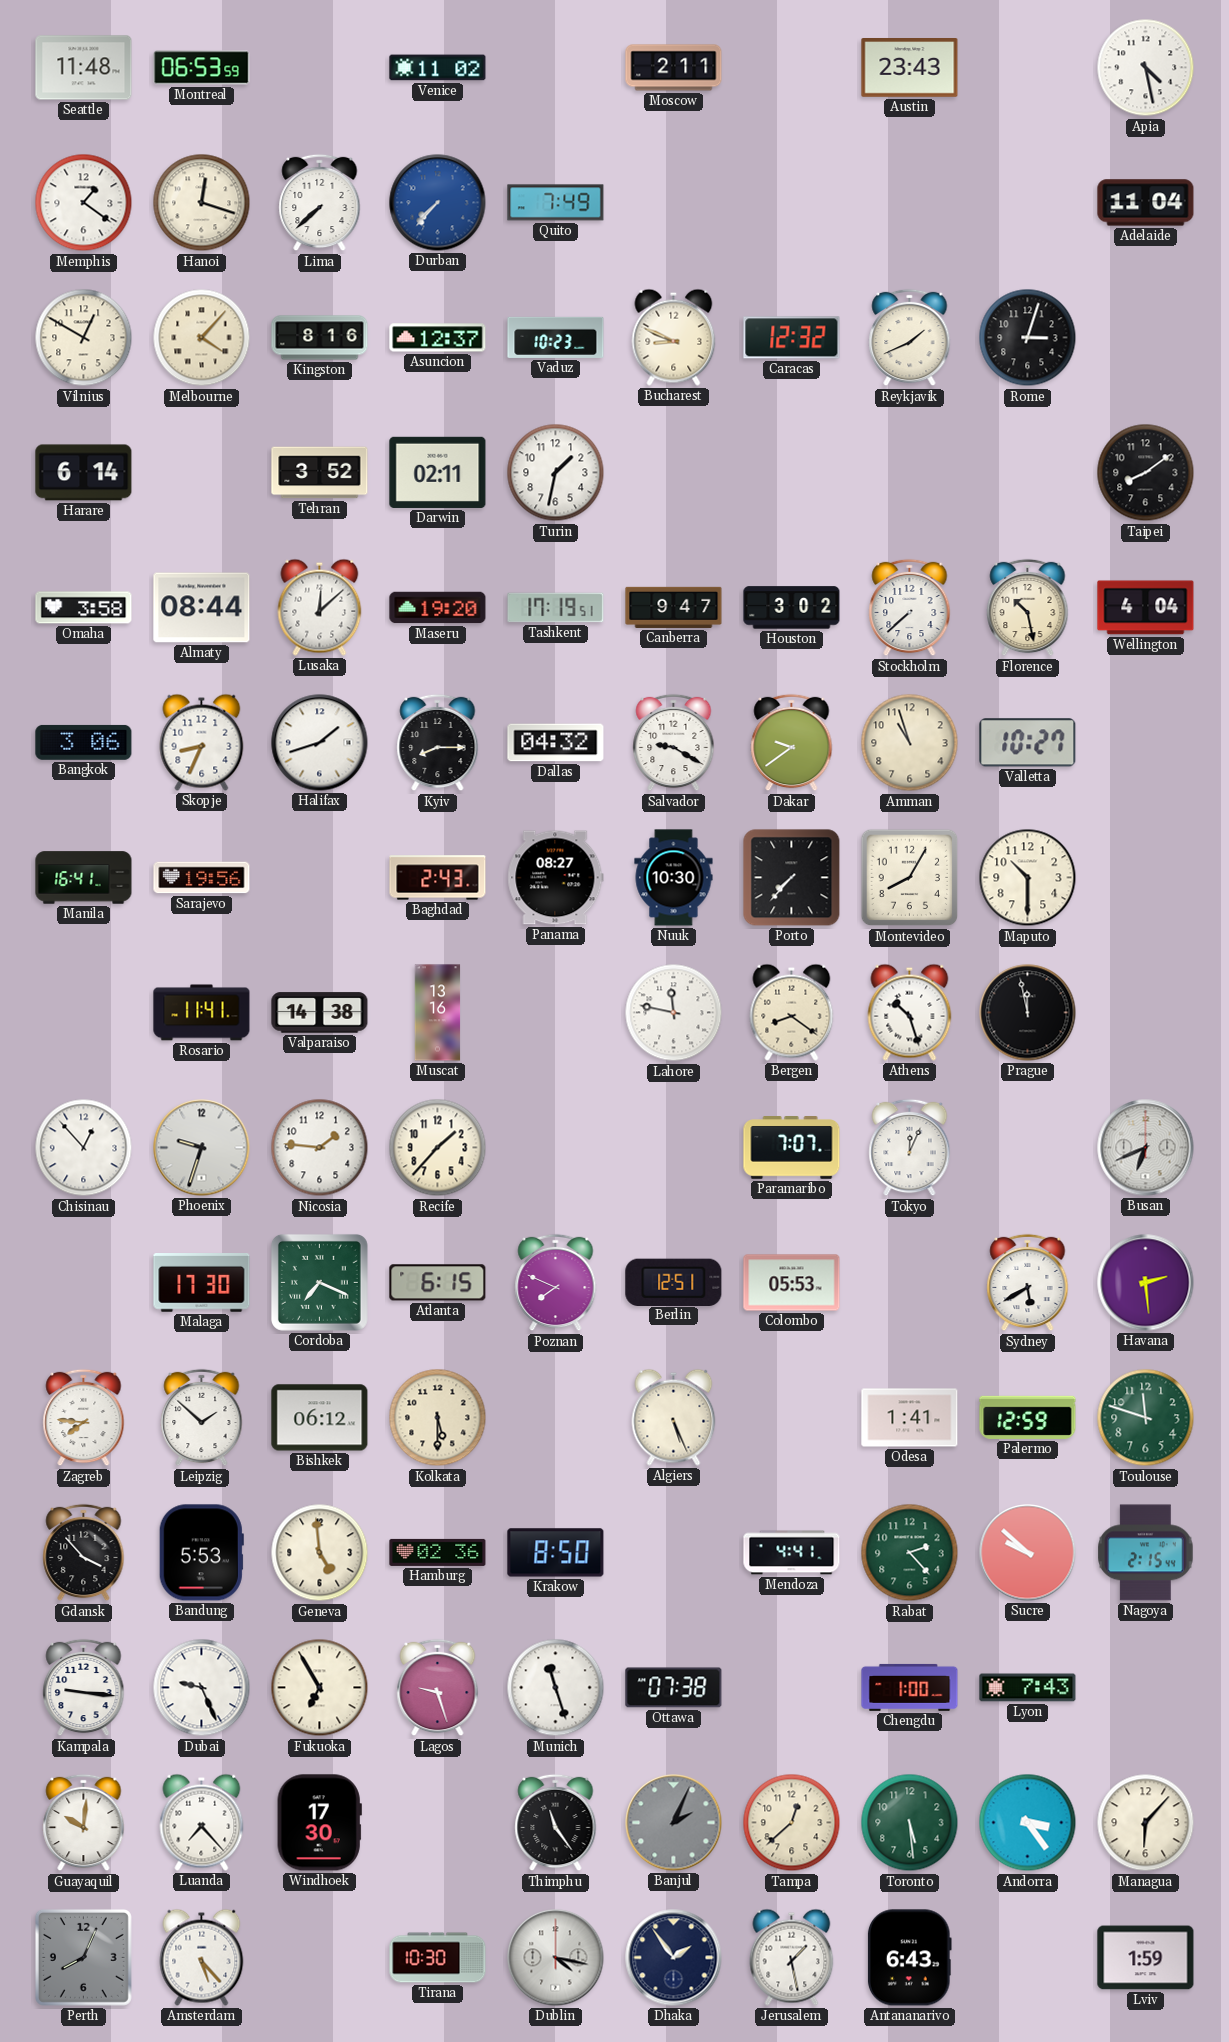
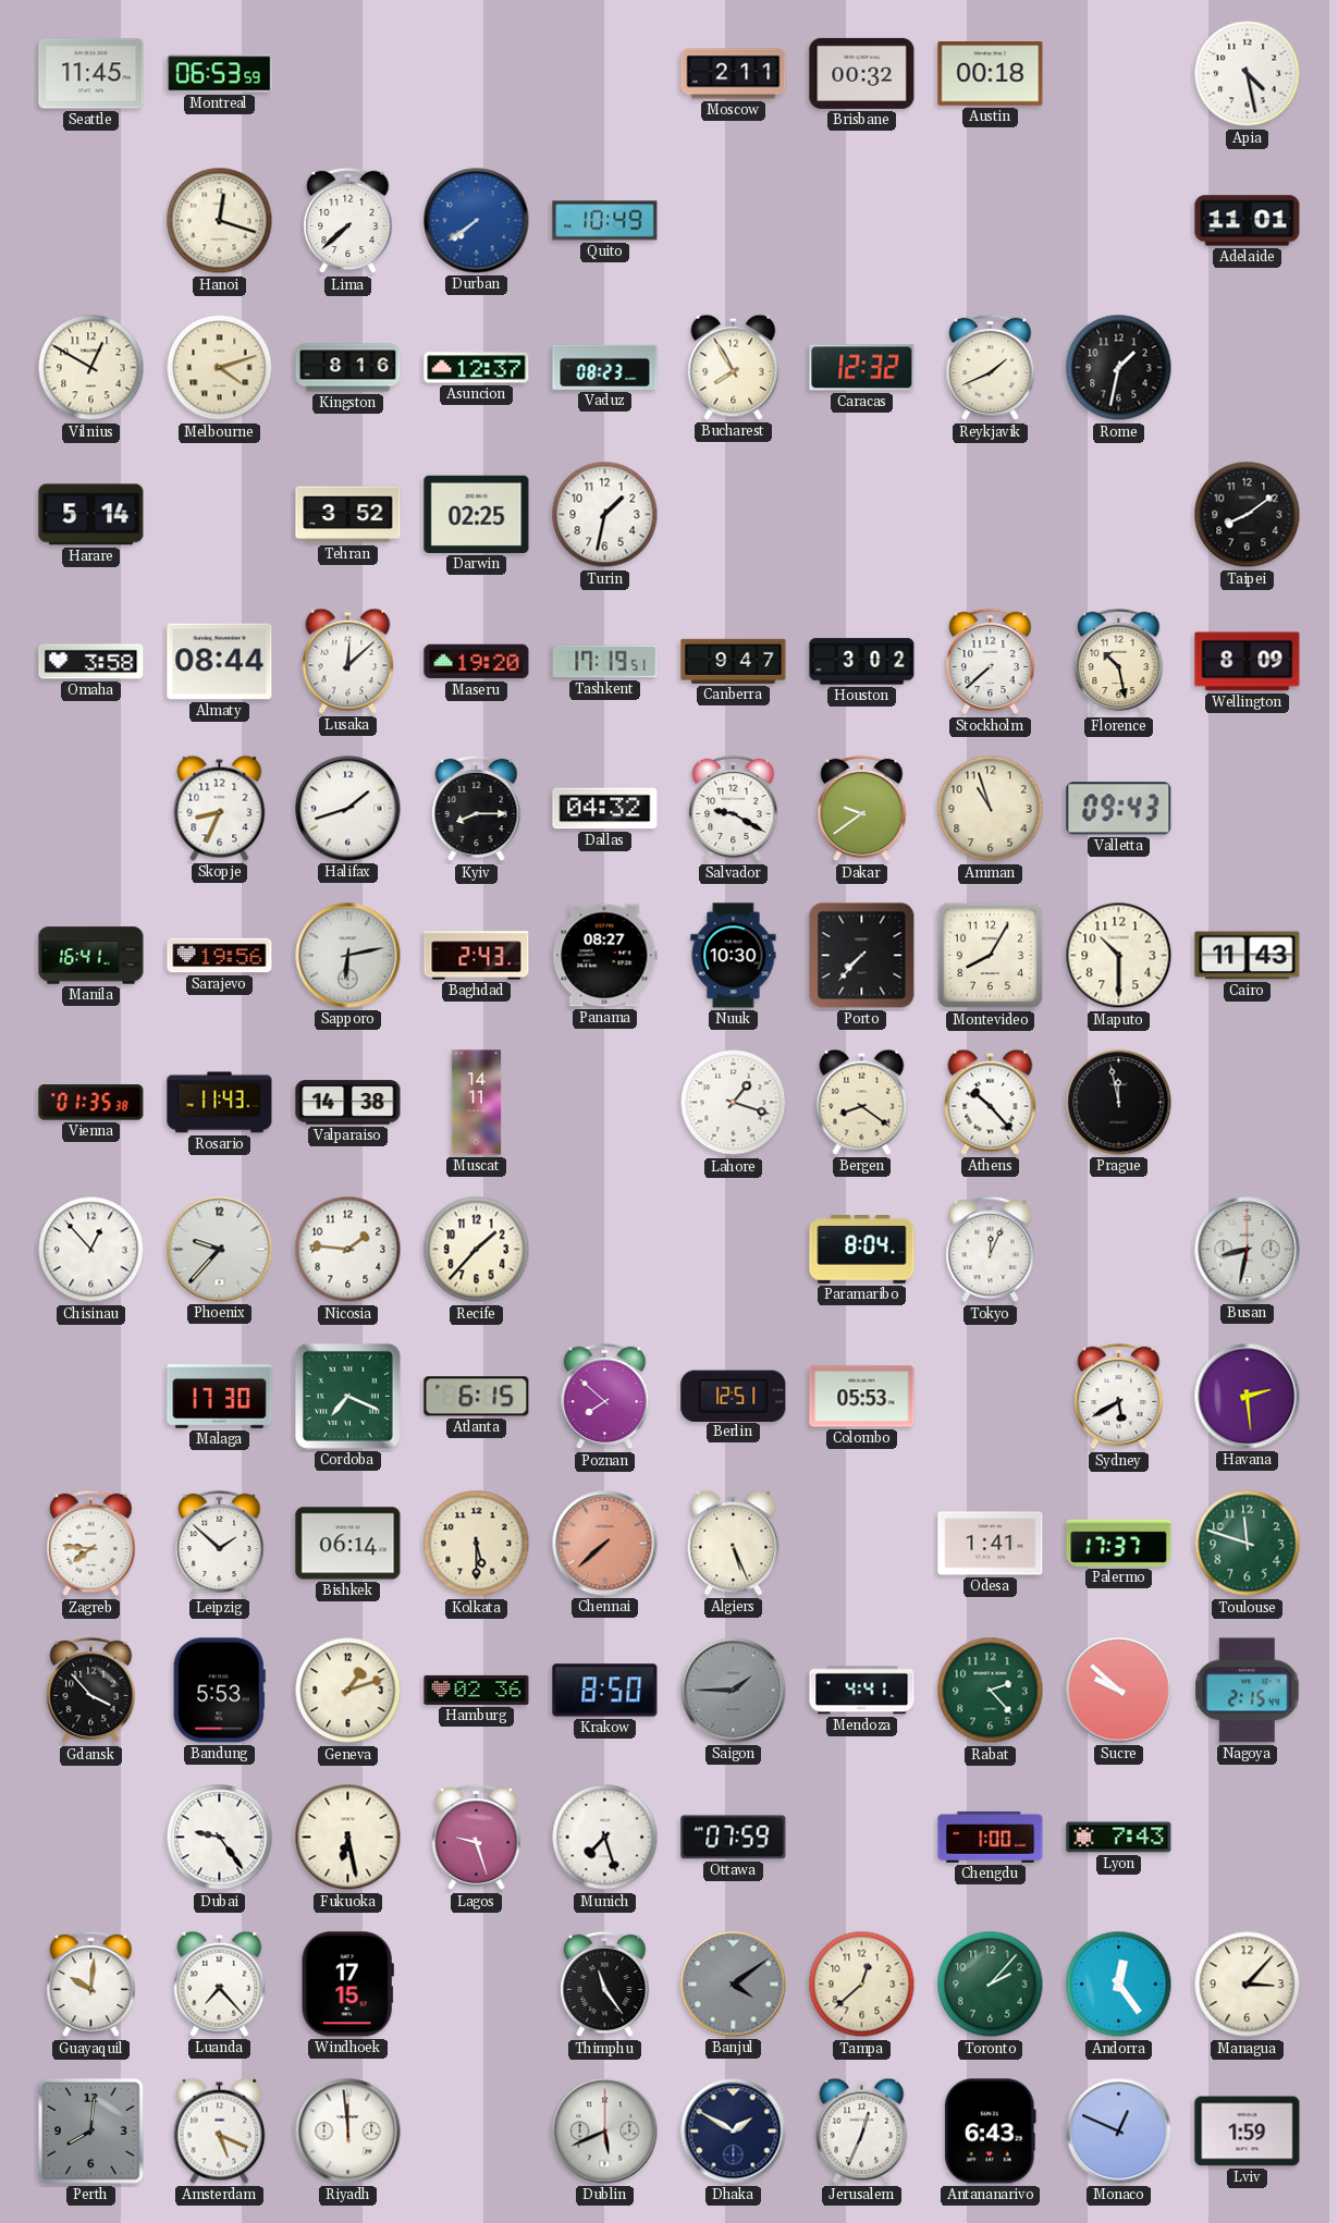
Seattle: 11:48 -> 11:45
Venice: 11:02 -> none
Brisbane: none -> 00:32
Austin: 23:43 -> 00:18
Memphis: 1:21 -> none
Durban: 7:37 -> 7:39
Quito: 7:49 -> 10:49
Adelaide: 11:04 -> 11:01
Melbourne: 4:07 -> 4:12
Vaduz: 10:23 -> 08:23
Bucharest: 8:49 -> 7:55
Rome: 3:03 -> 1:32
Harare: 6:14 -> 5:14
Darwin: 02:11 -> 02:25
Wellington: 4:04 -> 8:09
Bangkok: 3:06 -> none
Valletta: 10:27 -> 09:43
Sapporo: none -> 6:13
Cairo: none -> 11:43
Vienna: none -> 01:35
Rosario: 11:41 -> 11:43
Muscat: 13:16 -> 14:11
Lahore: 11:47 -> 1:18
Athens: 10:27 -> 10:23
Phoenix: 9:33 -> 9:37
Paramaribo: 7:07 -> 8:04
Busan: 6:41 -> 8:32
Poznan: 7:49 -> 7:52
Bishkek: 06:12 -> 06:14
Chennai: none -> 7:38
Palermo: 12:59 -> 17:37
Geneva: 4:59 -> 1:12
Saigon: none -> 1:45
Kampala: 9:16 -> none
Dubai: 9:26 -> 9:24
Fukuoka: 6:55 -> 6:28
Munich: 11:27 -> 7:27
Ottawa: 07:38 -> 07:59
Windhoek: 17:30 -> 17:15
Banjul: 2:04 -> 4:09
Toronto: 5:29 -> 2:07
Andorra: 3:24 -> 12:24
Managua: 6:07 -> 3:07
Perth: 8:04 -> 8:01
Amsterdam: 5:23 -> 5:19
Riyadh: none -> 11:59
Tirana: 10:30 -> none
Dublin: 4:17 -> 5:41
Dhaka: 1:54 -> 1:50
Jerusalem: 1:28 -> 12:34
Monaco: none -> 12:49
